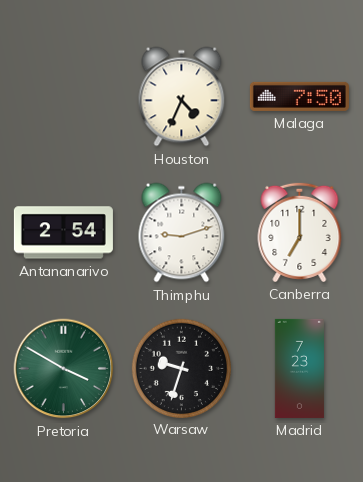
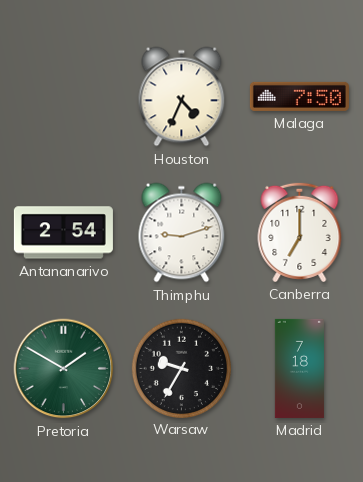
Pretoria: 3:50 -> 1:50
Warsaw: 9:33 -> 9:35
Madrid: 7:23 -> 7:18
